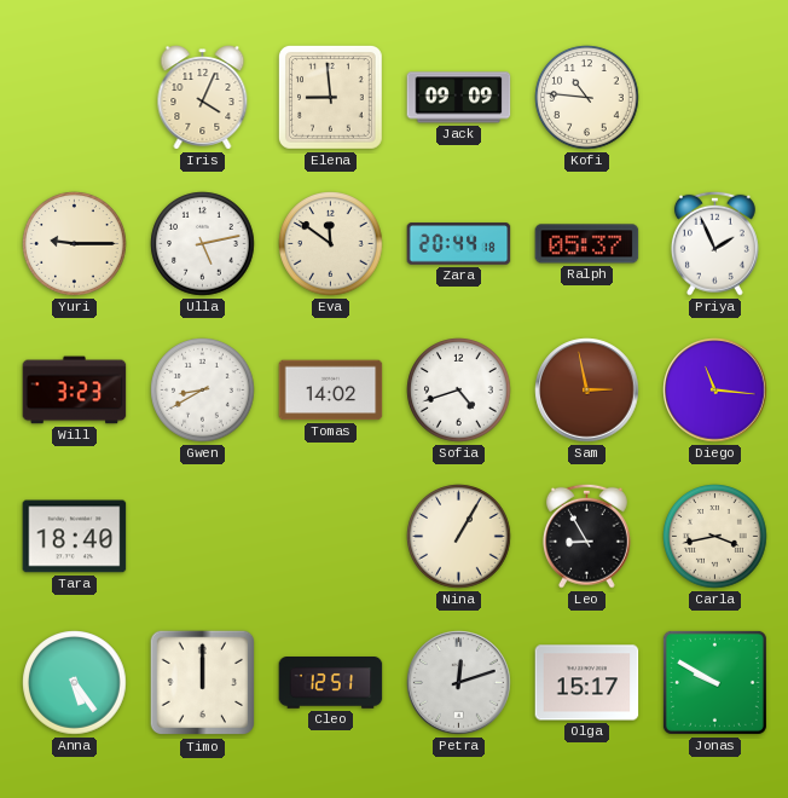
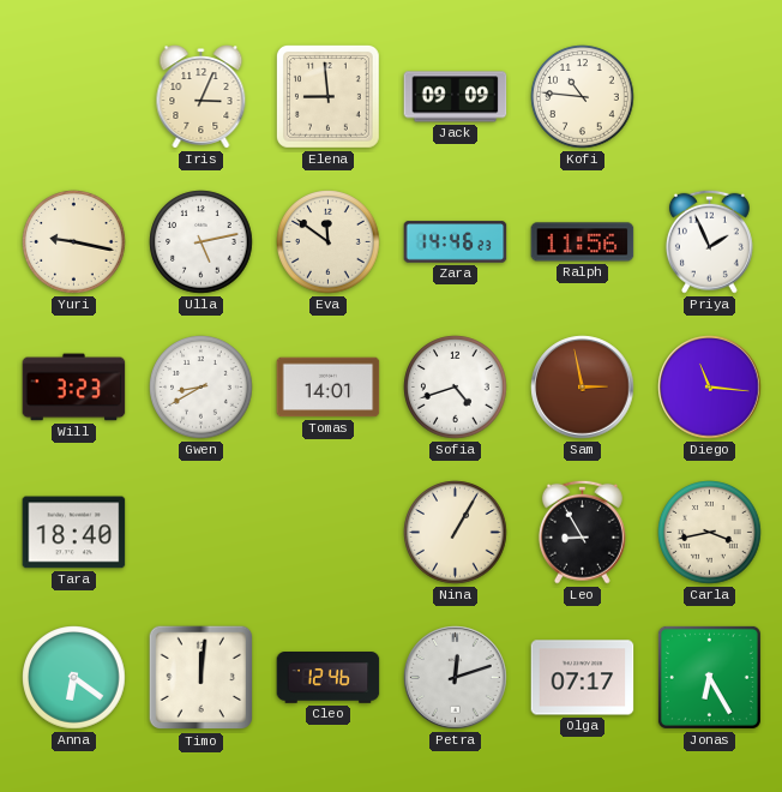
Iris: 4:04 -> 3:04
Yuri: 9:15 -> 9:17
Zara: 20:44 -> 14:46
Ralph: 05:37 -> 11:56
Tomas: 14:02 -> 14:01
Anna: 5:24 -> 6:21
Timo: 12:00 -> 12:01
Cleo: 12:51 -> 12:46
Olga: 15:17 -> 07:17
Jonas: 9:50 -> 6:25
